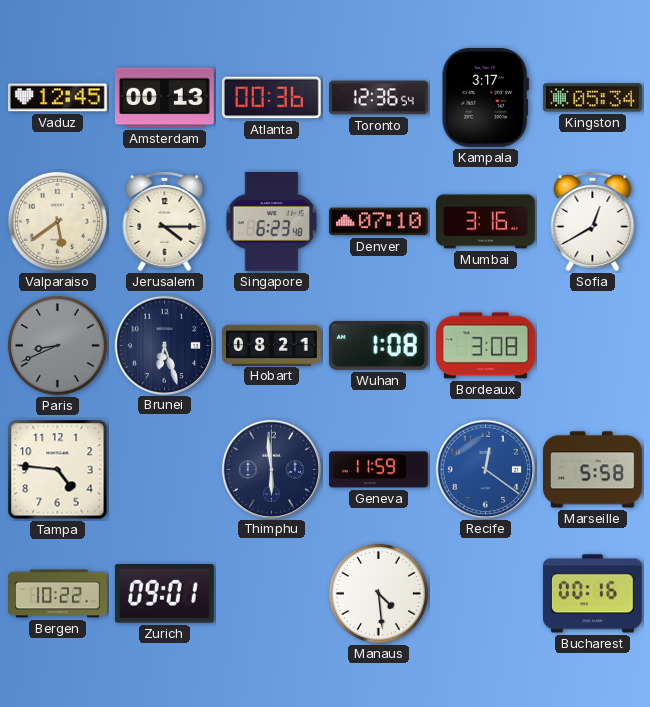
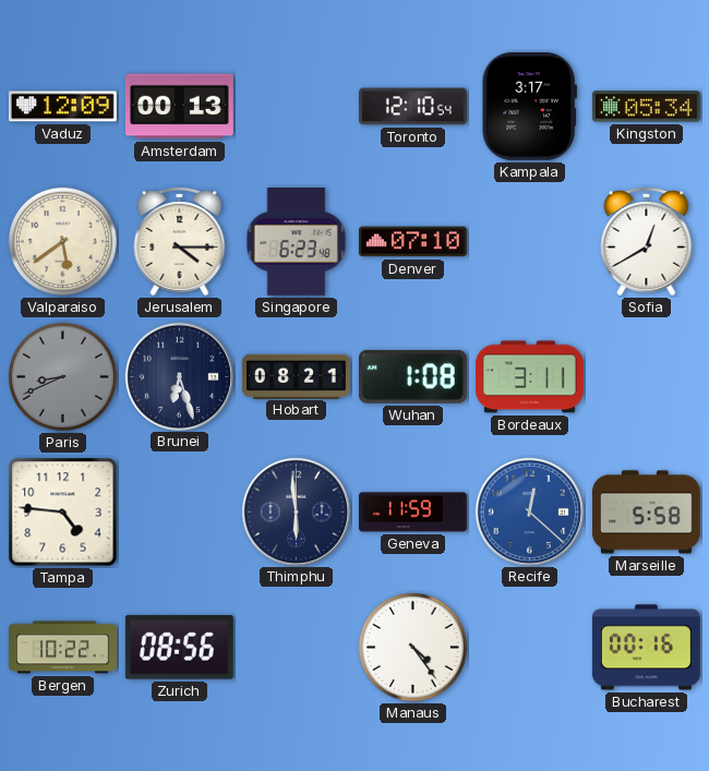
Vaduz: 12:45 -> 12:09
Atlanta: 00:36 -> none
Toronto: 12:36 -> 12:10
Mumbai: 3:16 -> none
Bordeaux: 3:08 -> 3:11
Recife: 12:21 -> 12:22
Zurich: 09:01 -> 08:56
Manaus: 4:29 -> 4:24
